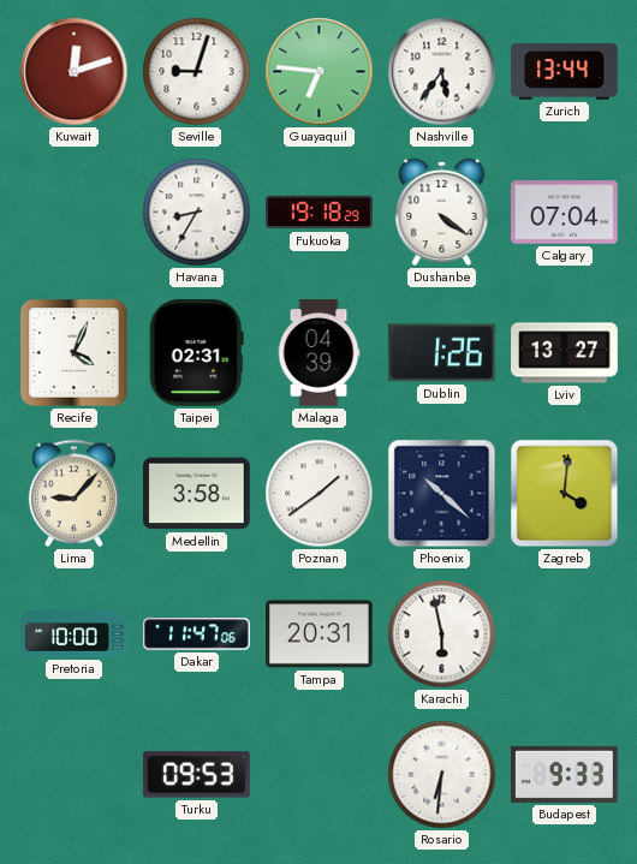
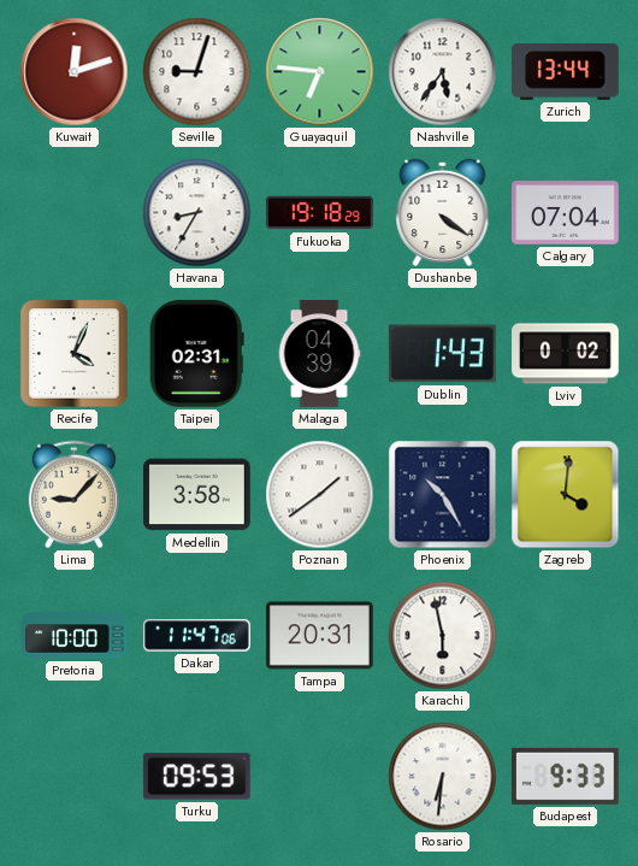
Dublin: 1:26 -> 1:43
Lviv: 13:27 -> 0:02
Phoenix: 10:22 -> 10:25
